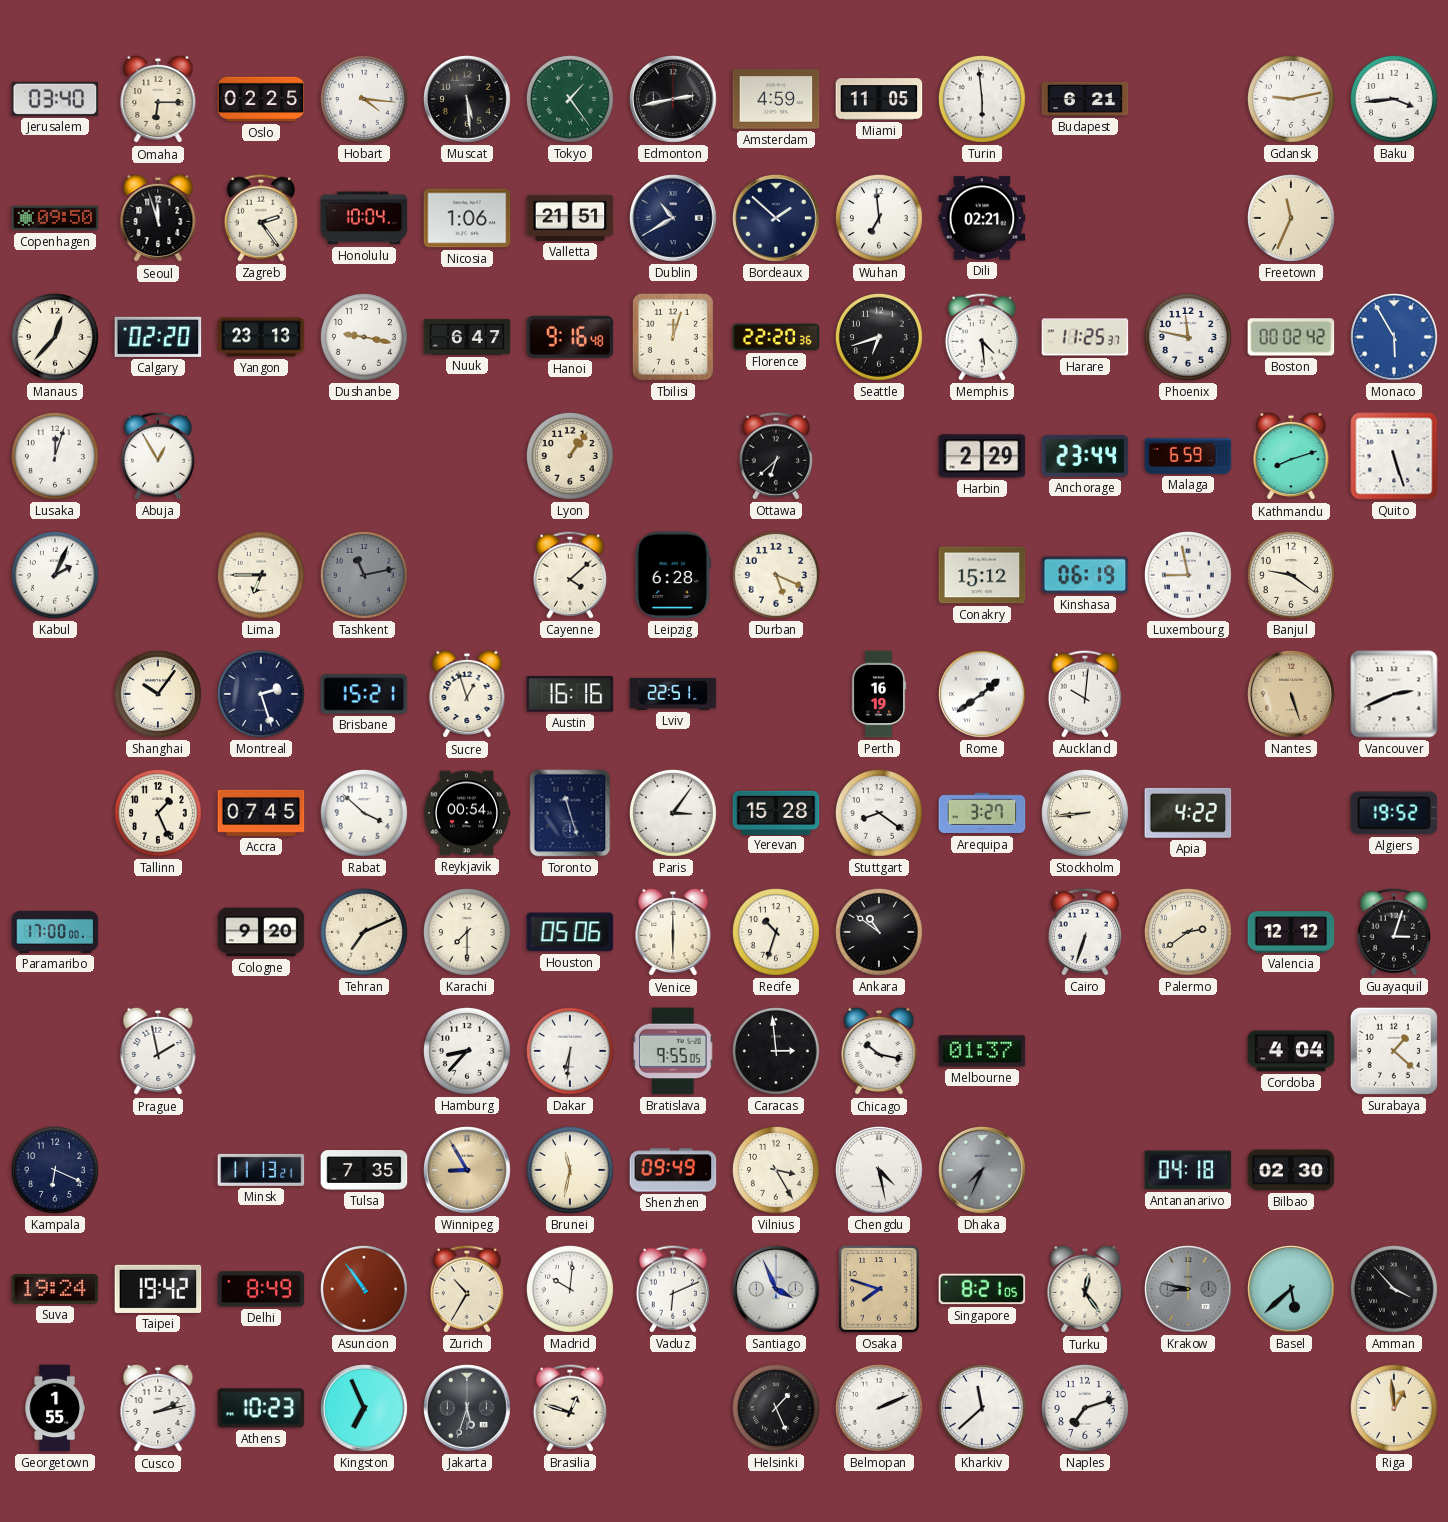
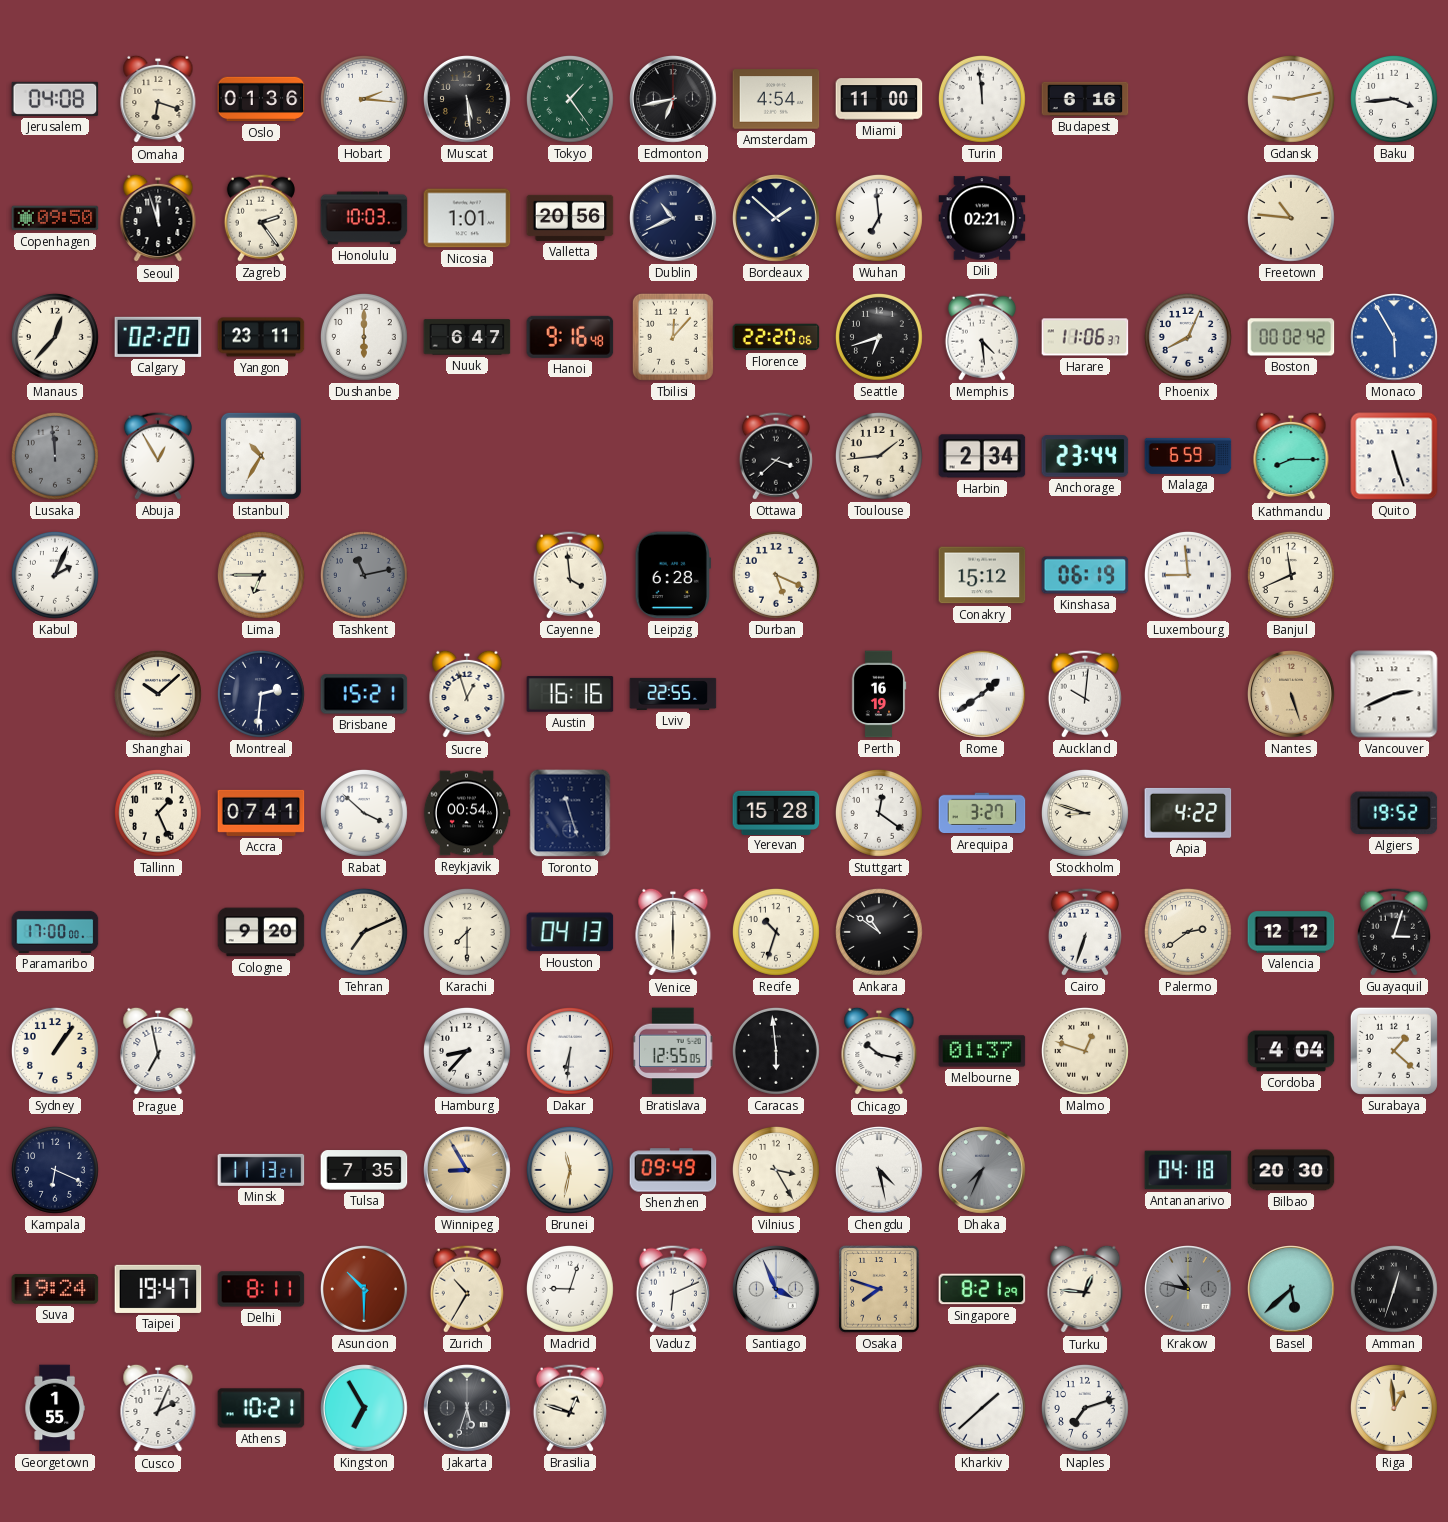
Jerusalem: 03:40 -> 04:08
Omaha: 6:15 -> 6:18
Oslo: 02:25 -> 01:36
Hobart: 4:16 -> 2:16
Edmonton: 2:43 -> 6:43
Amsterdam: 4:59 -> 4:54
Miami: 11:05 -> 11:00
Turin: 5:59 -> 11:59
Budapest: 6:21 -> 6:16
Honolulu: 10:04 -> 10:03
Nicosia: 1:06 -> 1:01
Valletta: 21:51 -> 20:56
Dublin: 10:40 -> 10:41
Freetown: 11:34 -> 10:46
Yangon: 23:13 -> 23:11
Dushanbe: 9:17 -> 6:00
Tbilisi: 12:03 -> 12:07
Florence: 22:20:36 -> 22:20:06
Harare: 11:25 -> 11:06
Phoenix: 11:47 -> 8:04
Lusaka: 12:03 -> 11:59
Lusaka dial: white -> grey
Istanbul: none -> 10:35
Lyon: 1:06 -> none
Ottawa: 6:38 -> 3:38
Toulouse: none -> 1:44
Harbin: 2:29 -> 2:34
Kathmandu: 8:12 -> 8:15
Cayenne: 4:08 -> 3:59
Luxembourg: 8:58 -> 8:59
Banjul: 9:21 -> 11:41
Shanghai: 10:06 -> 10:08
Montreal: 2:27 -> 2:31
Lviv: 22:51 -> 22:55
Accra: 07:45 -> 07:41
Paris: 3:06 -> none
Stuttgart: 8:21 -> 12:21
Stockholm: 8:44 -> 8:48
Houston: 05:06 -> 04:13
Sydney: none -> 1:06
Prague: 1:58 -> 6:58
Bratislava: 9:55 -> 12:55
Caracas: 2:59 -> 5:59
Malmo: none -> 12:48
Bilbao: 02:30 -> 20:30
Taipei: 19:42 -> 19:47
Delhi: 8:49 -> 8:11
Asuncion: 10:54 -> 10:30
Madrid: 10:01 -> 9:03
Singapore: 8:21:05 -> 8:21:29
Turku: 12:24 -> 12:46
Krakow: 8:47 -> 10:47
Amman: 3:53 -> 12:33
Cusco: 2:13 -> 2:04
Athens: 10:23 -> 10:21
Kingston: 6:56 -> 6:55
Helsinki: 1:26 -> none
Belmopan: 2:11 -> none
Kharkiv: 11:38 -> 1:38
